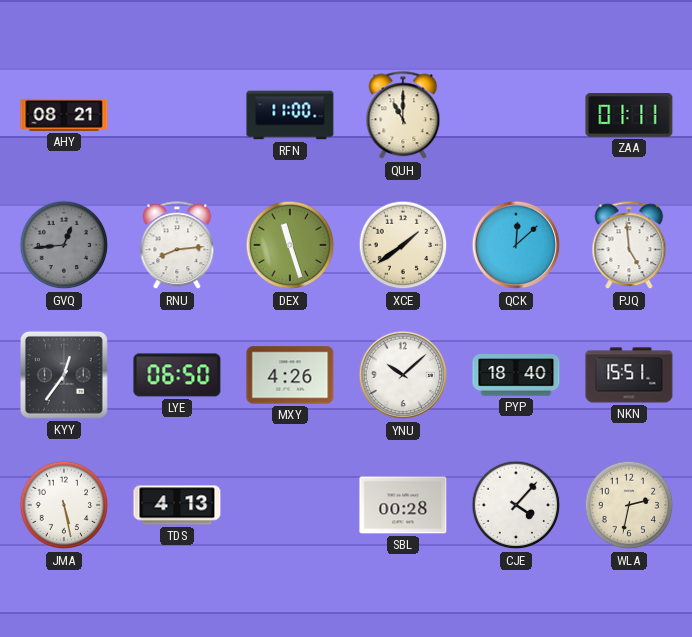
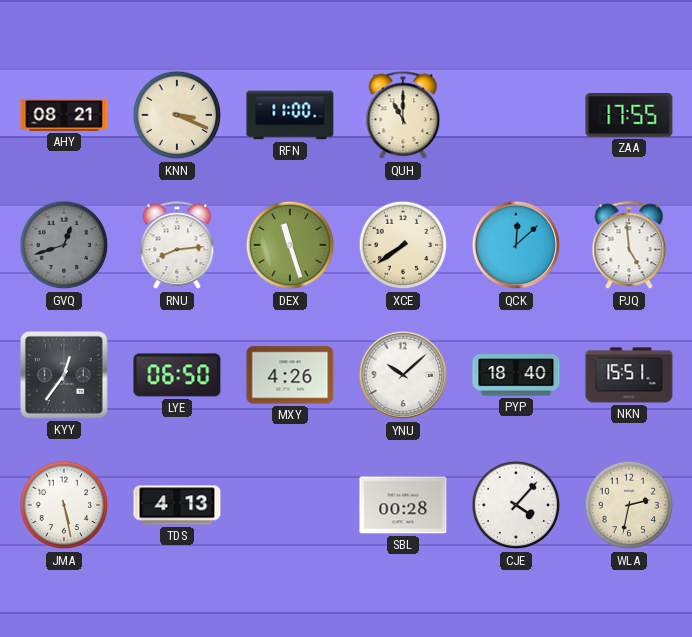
KNN: none -> 3:19
ZAA: 01:11 -> 17:55
GVQ: 12:44 -> 12:42
XCE: 1:39 -> 7:39
